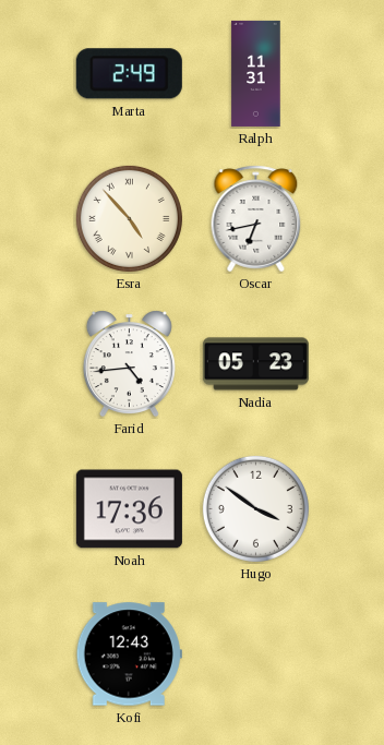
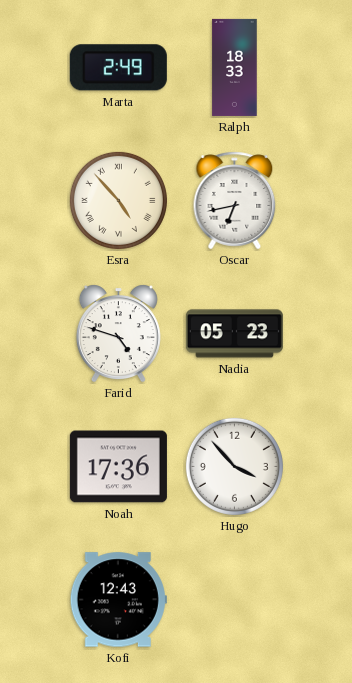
Ralph: 11:31 -> 18:33
Farid: 4:44 -> 4:48
Hugo: 3:51 -> 3:53
